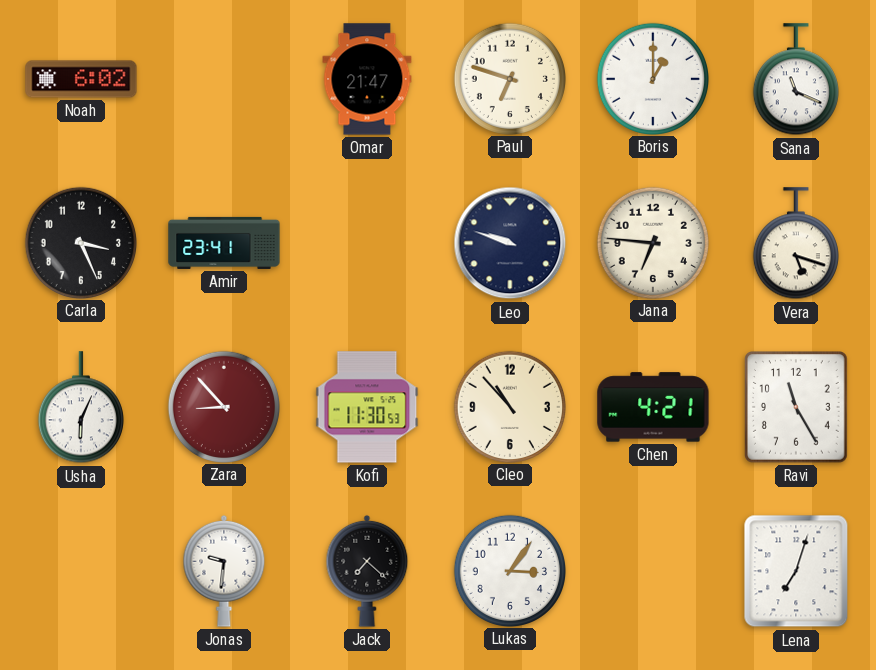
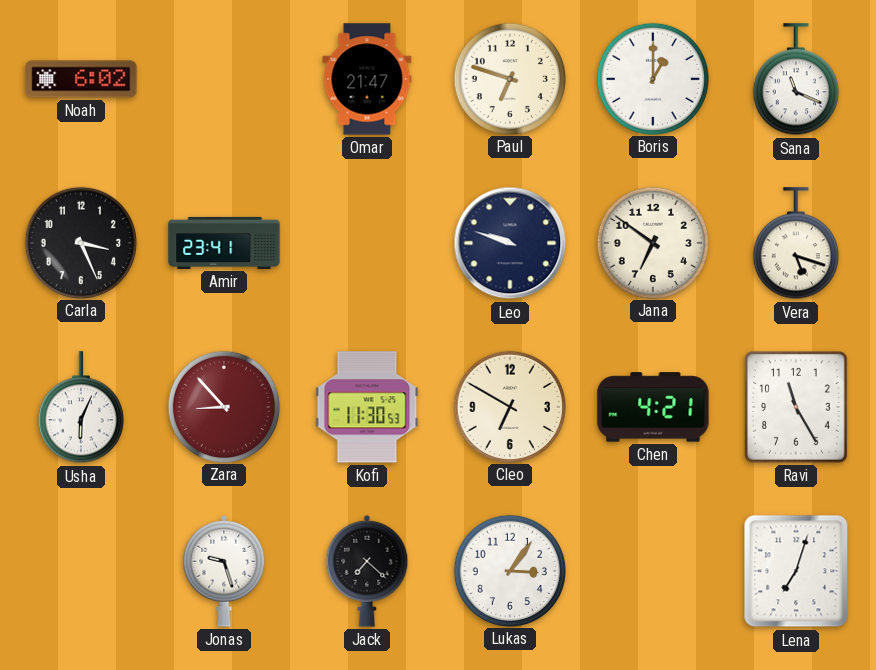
Jana: 6:46 -> 6:51
Cleo: 10:53 -> 6:50
Jonas: 9:31 -> 9:27
